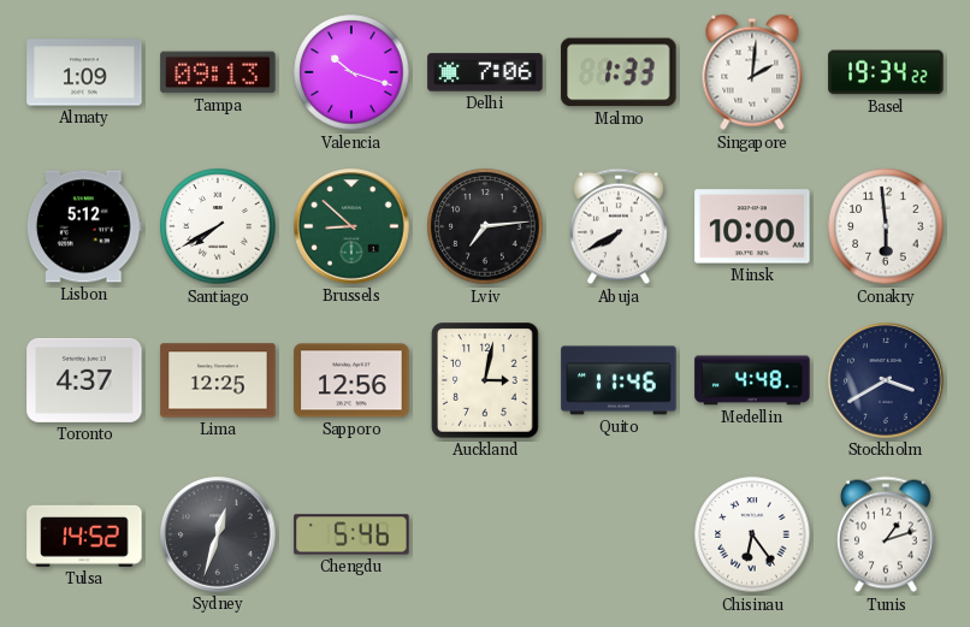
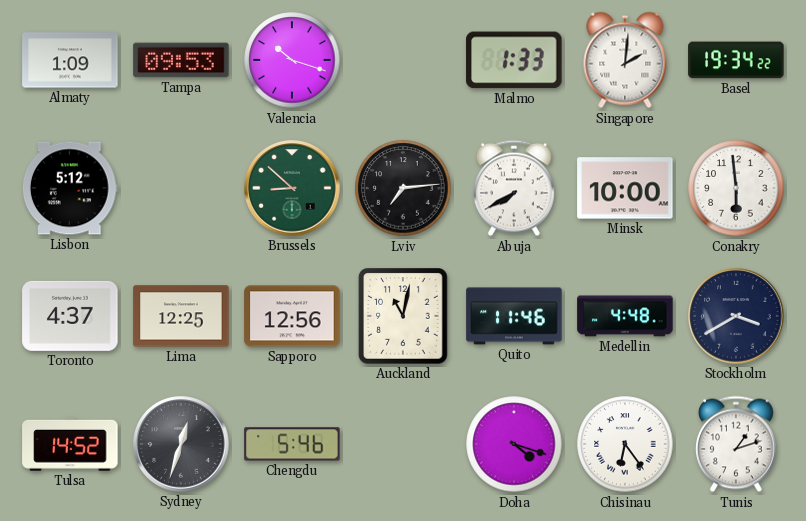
Tampa: 09:13 -> 09:53
Delhi: 7:06 -> none
Santiago: 7:40 -> none
Auckland: 3:02 -> 11:02
Doha: none -> 4:18
